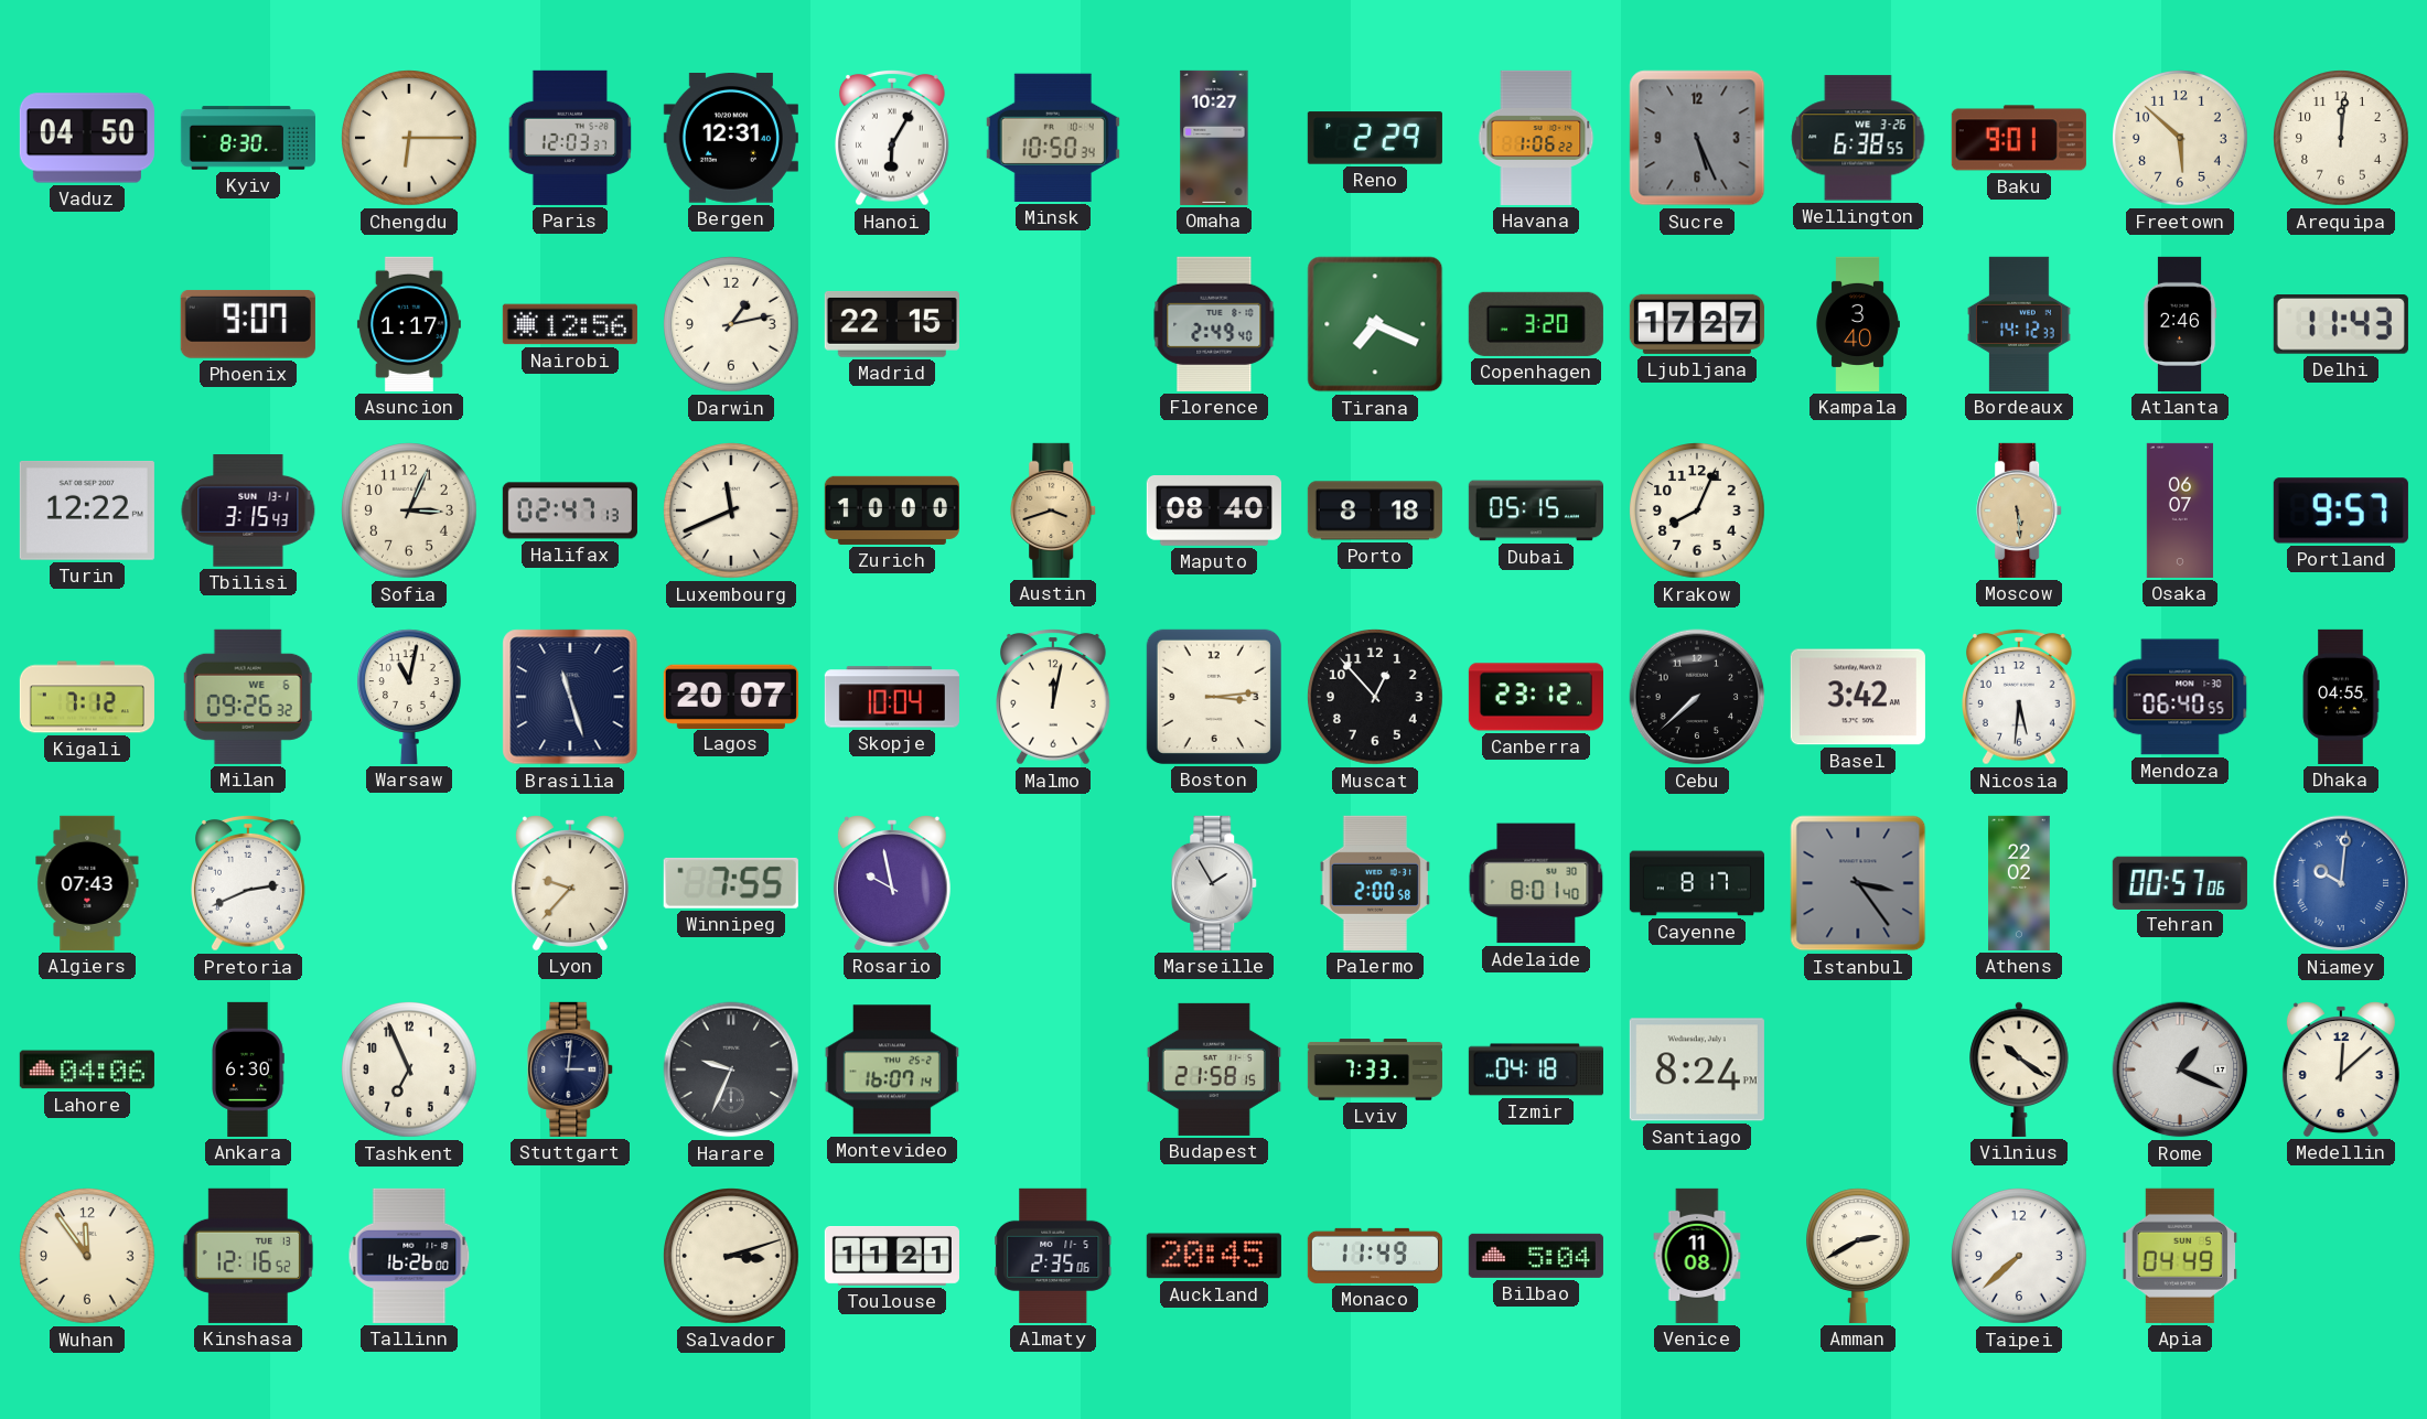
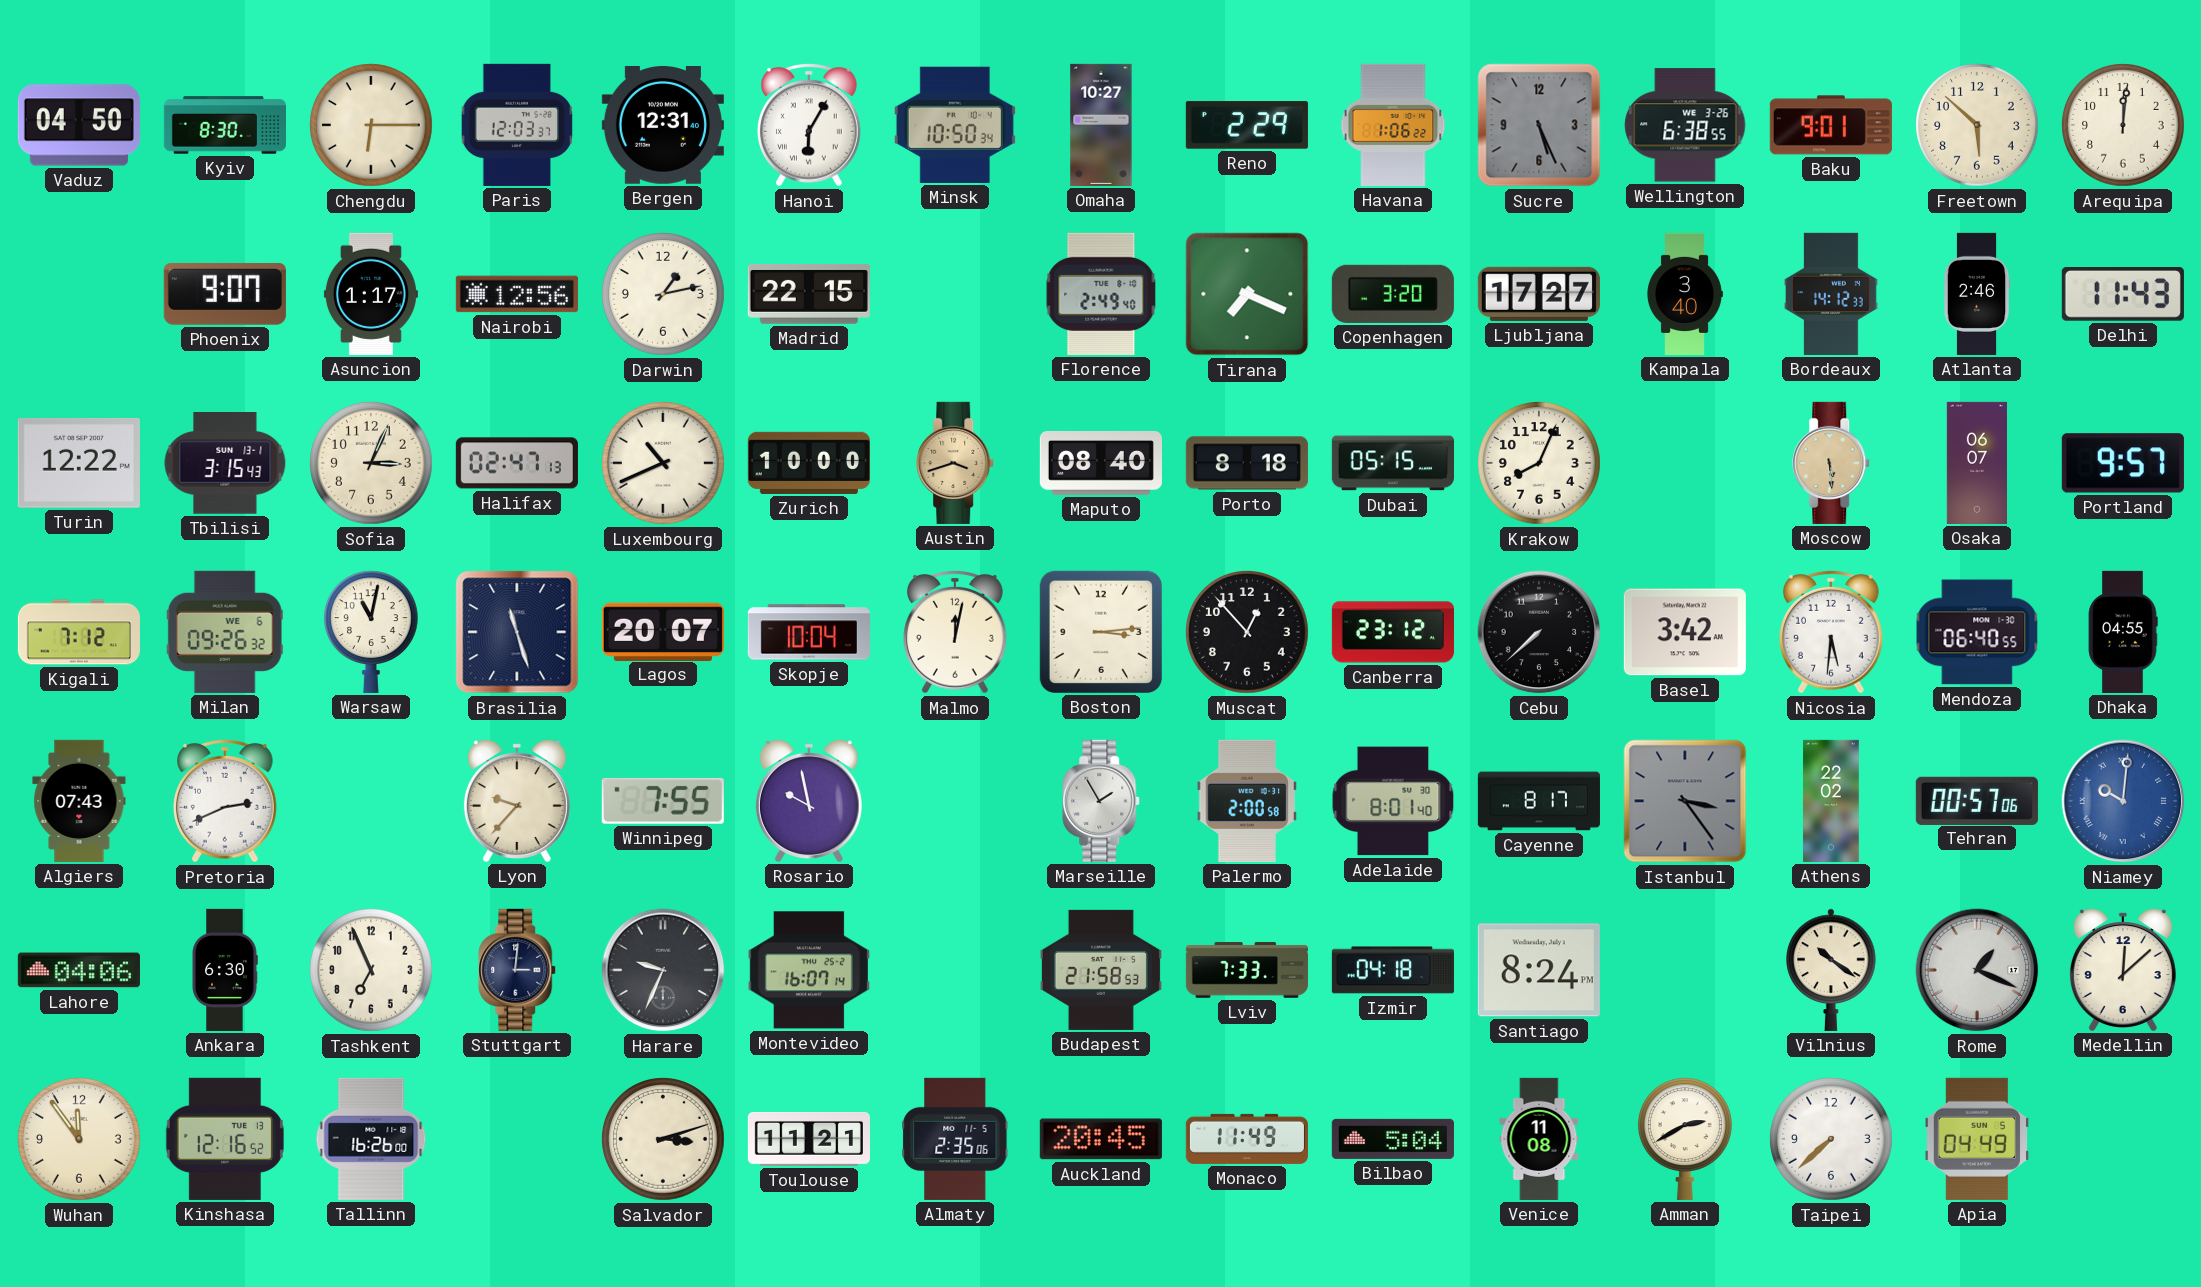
Luxembourg: 11:41 -> 10:41
Budapest: 21:58:15 -> 21:58:53
